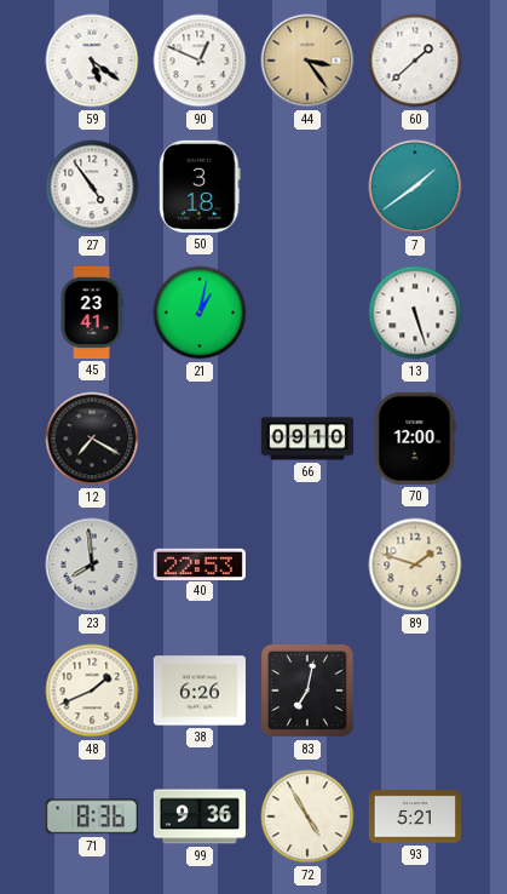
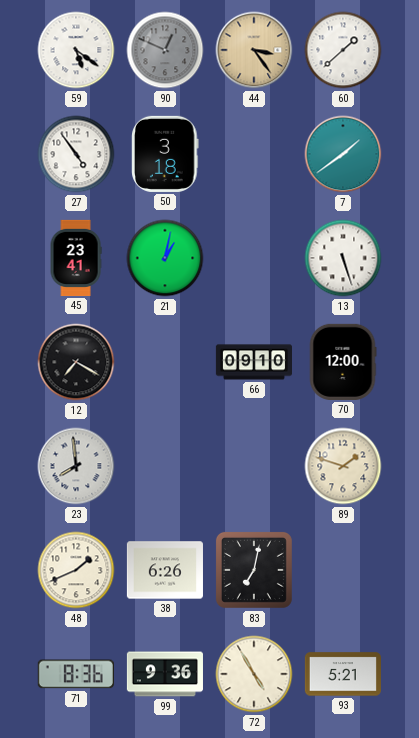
90 dial: white -> grey
40: 22:53 -> none
